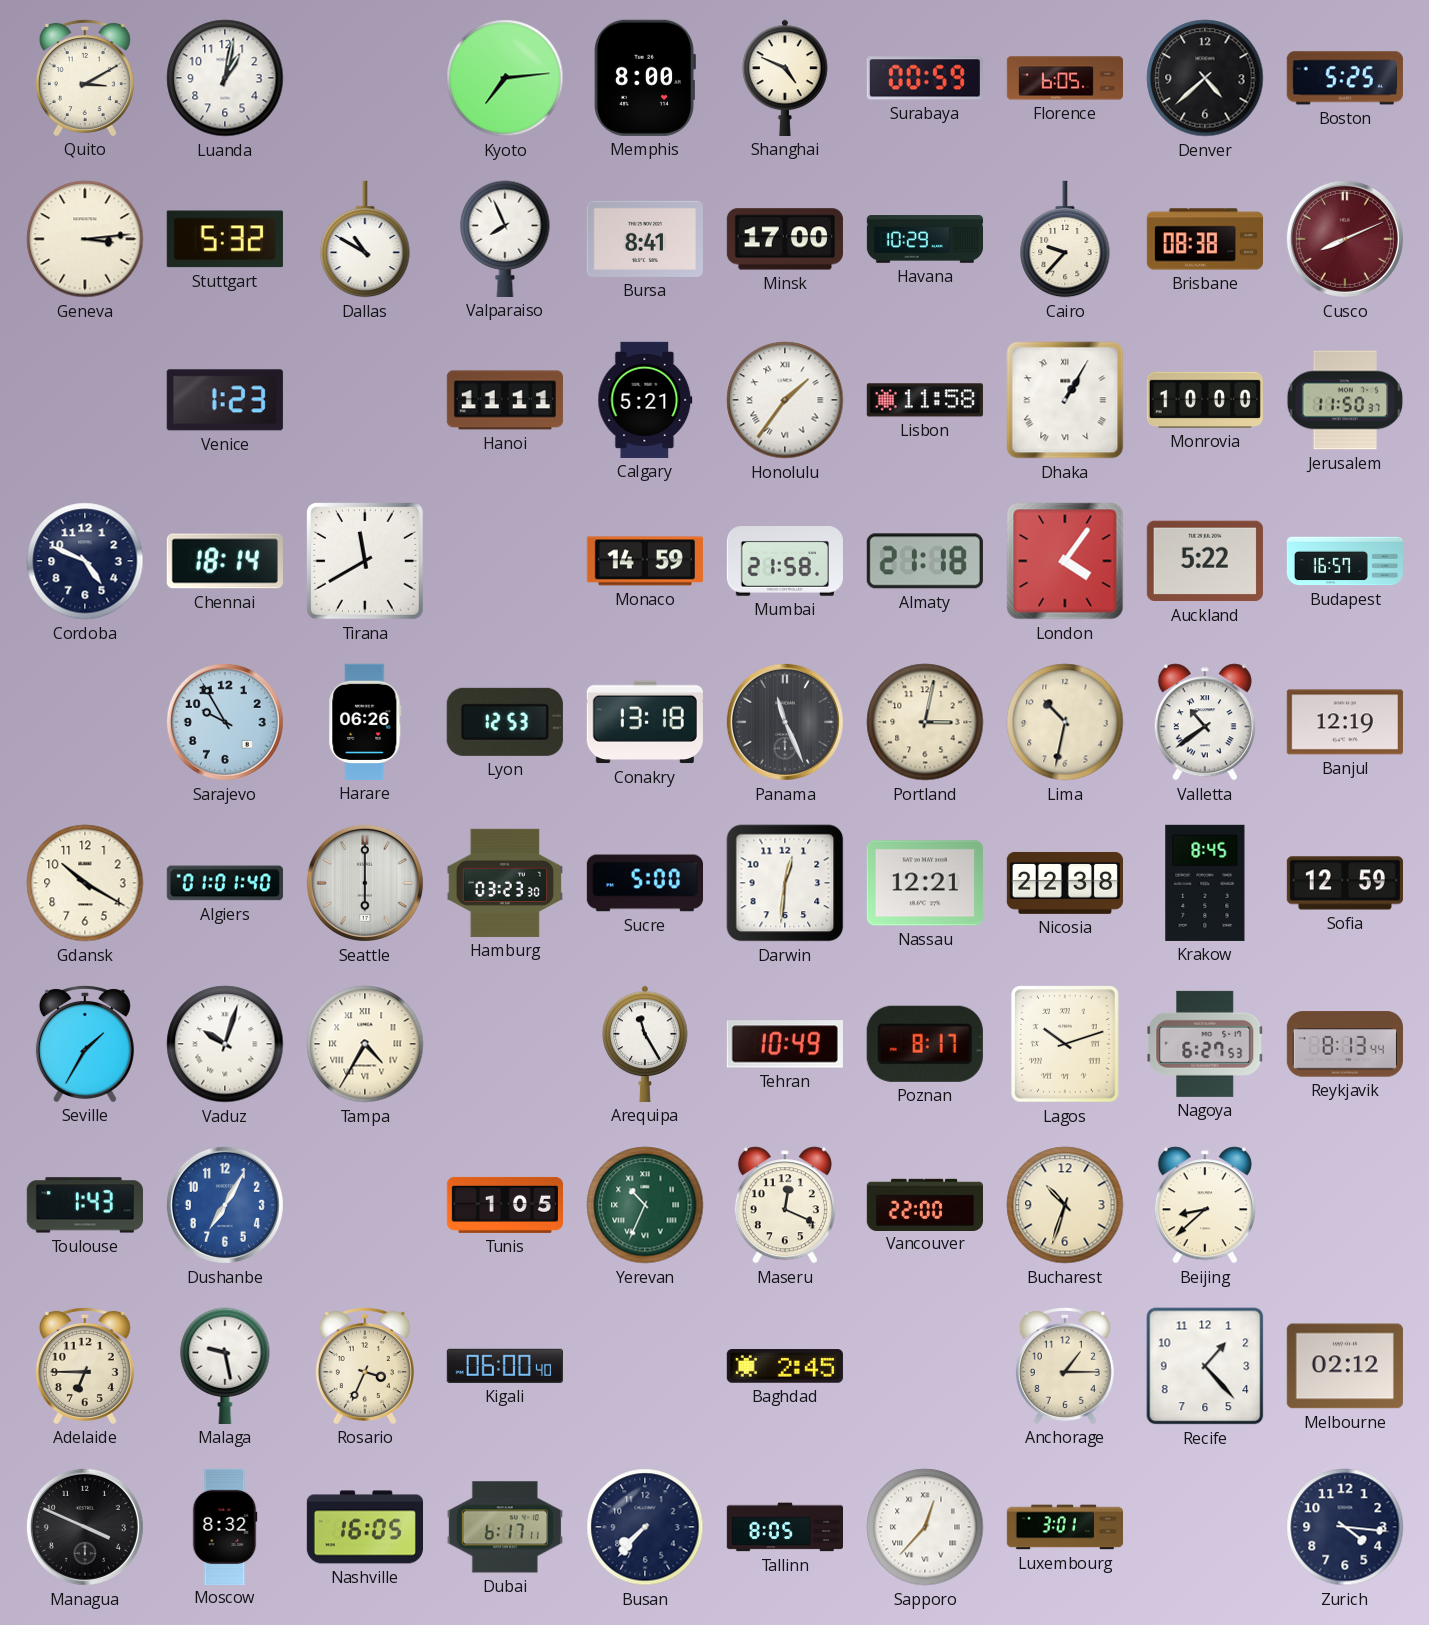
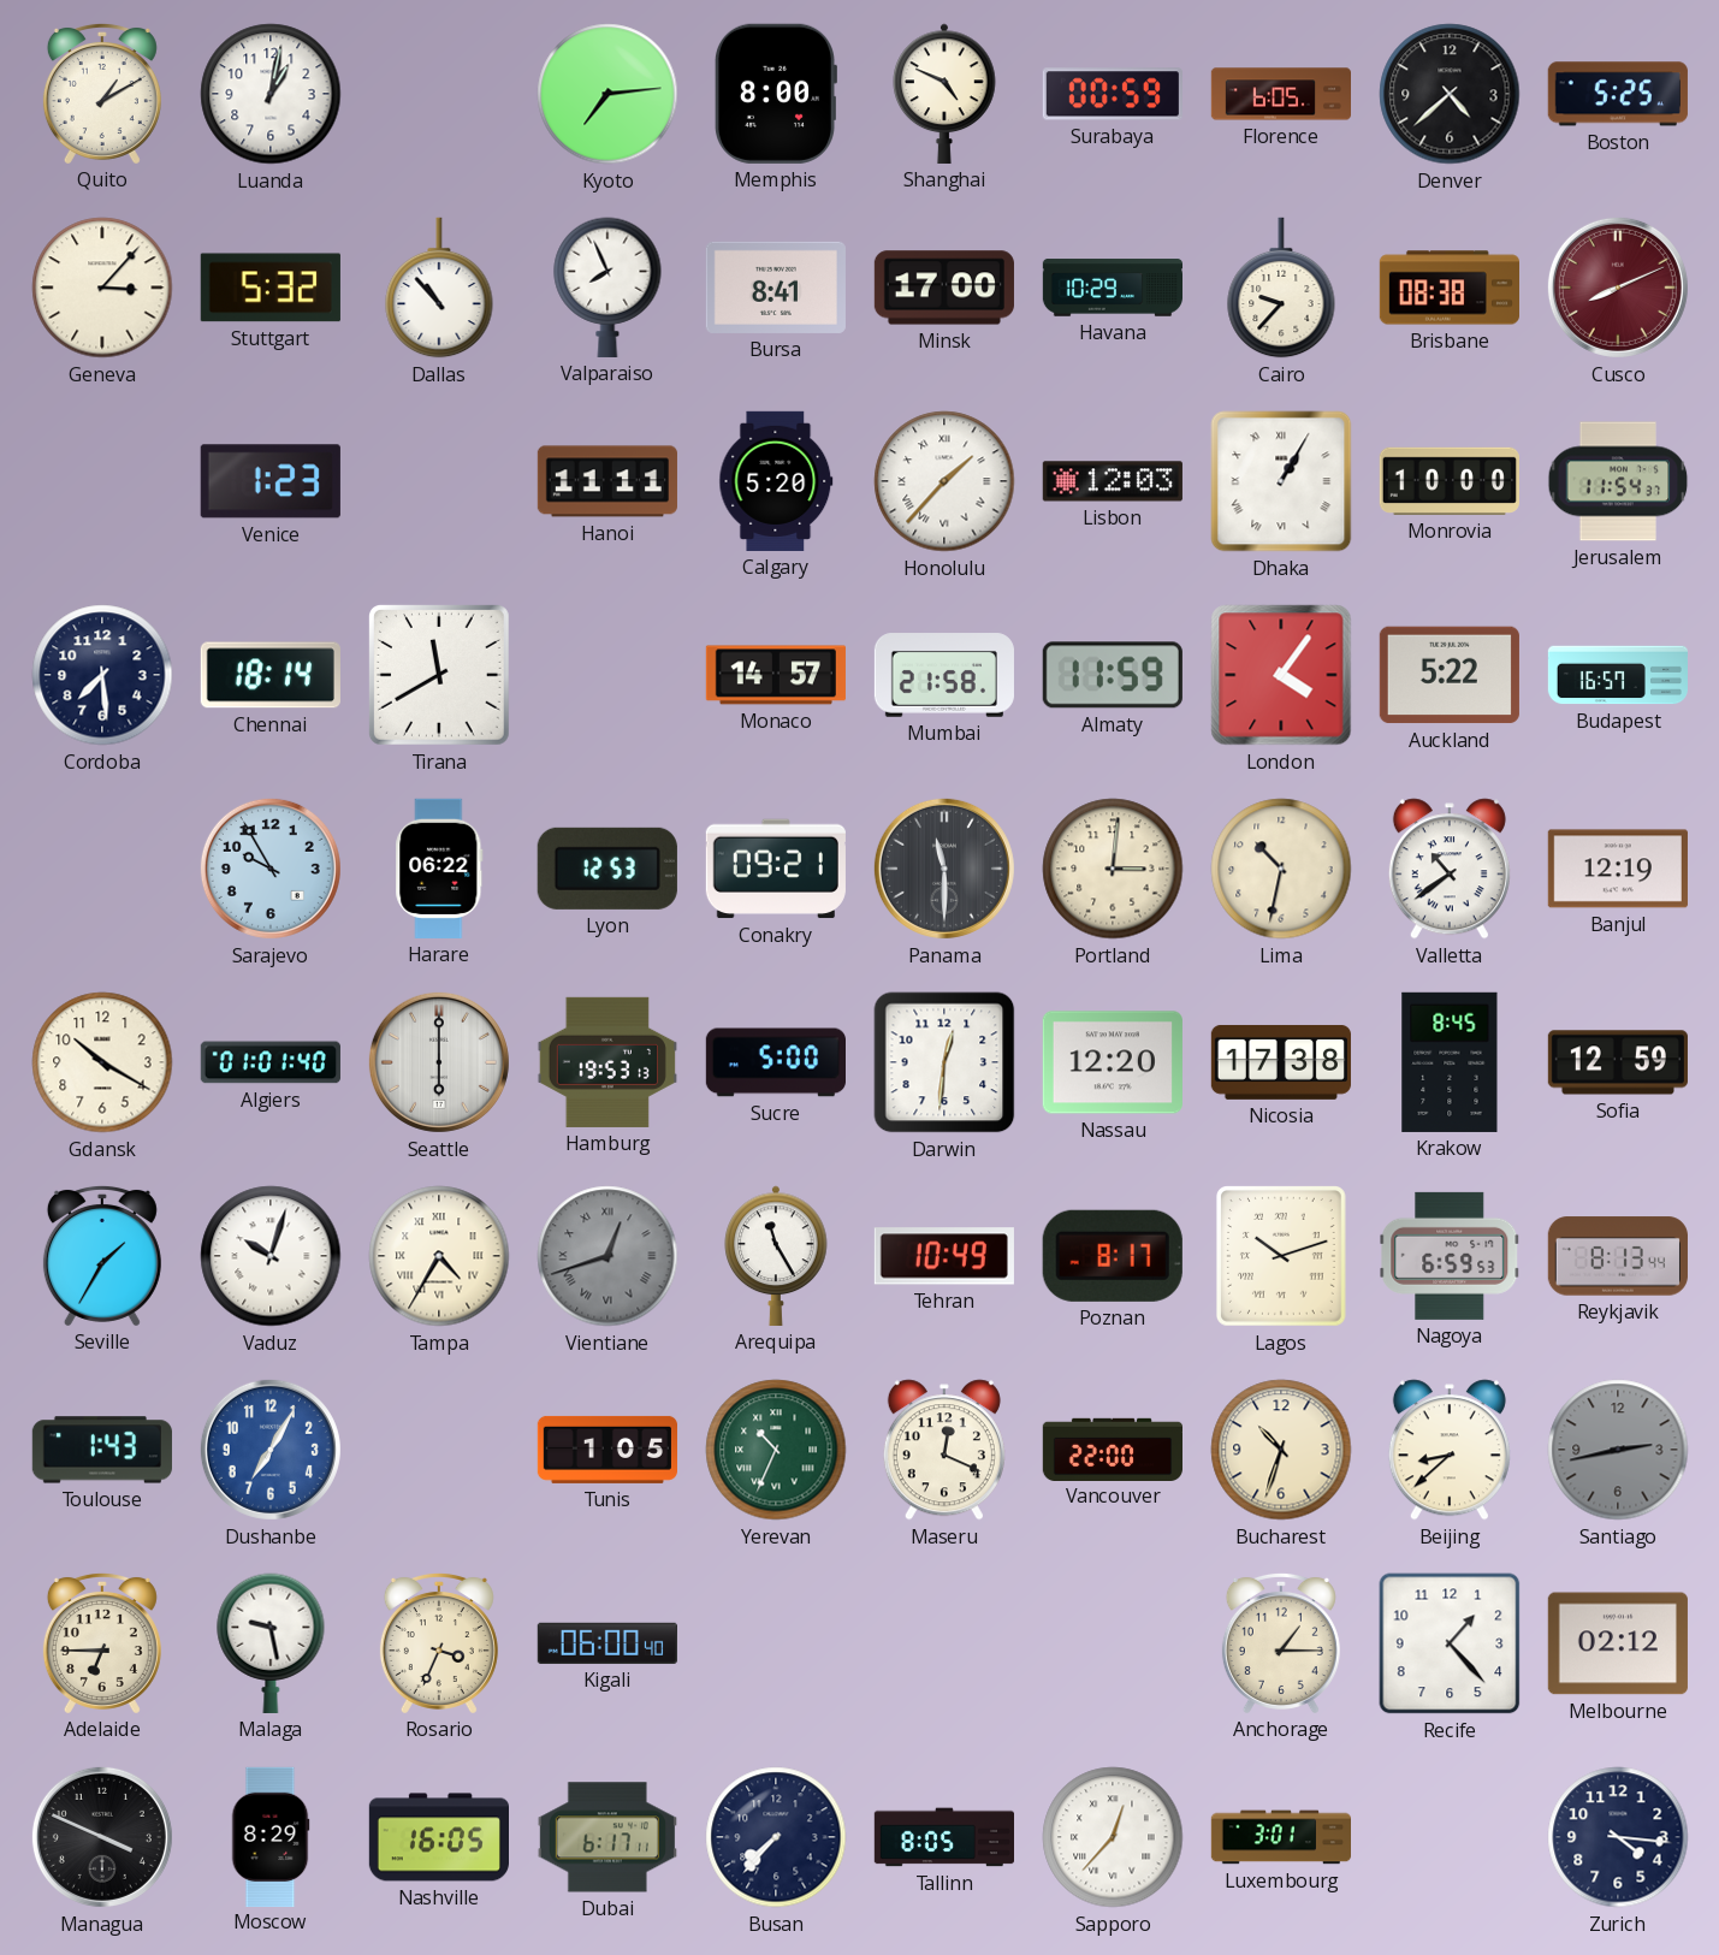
Quito: 3:10 -> 1:10
Geneva: 3:14 -> 3:07
Dallas: 10:50 -> 10:53
Calgary: 5:21 -> 5:20
Honolulu: 1:36 -> 1:37
Lisbon: 11:58 -> 12:03
Jerusalem: 11:50 -> 11:54
Cordoba: 4:49 -> 7:29
Monaco: 14:59 -> 14:57
Almaty: 21:18 -> 11:59
Harare: 06:26 -> 06:22
Conakry: 13:18 -> 09:21
Panama: 11:26 -> 11:30
Portland: 3:02 -> 3:01
Hamburg: 03:23 -> 19:53
Nassau: 12:21 -> 12:20
Nicosia: 22:38 -> 17:38
Vientiane: none -> 12:42
Nagoya: 6:27 -> 6:59
Santiago: none -> 2:43
Baghdad: 2:45 -> none
Moscow: 8:32 -> 8:29
